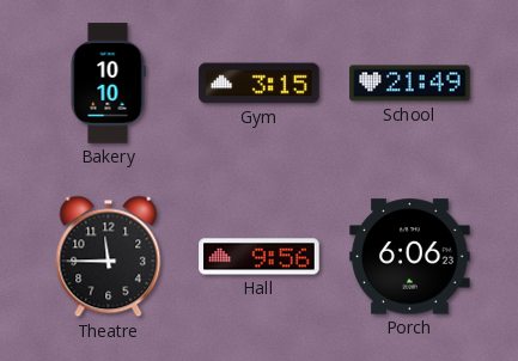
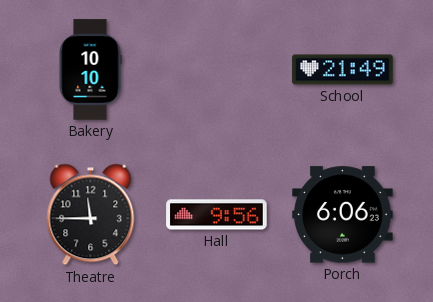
Gym: 3:15 -> none
